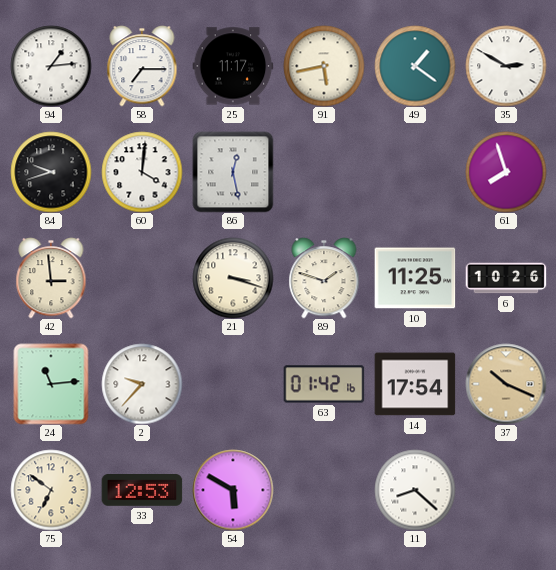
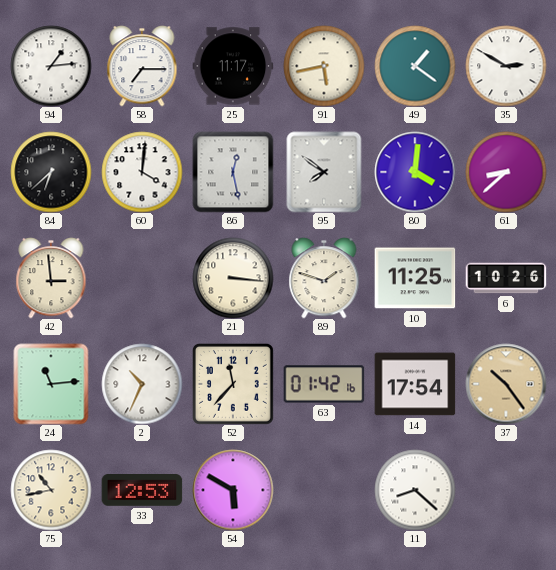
84: 9:42 -> 6:38
95: none -> 7:51
80: none -> 4:01
61: 7:57 -> 8:38
21: 3:18 -> 3:16
2: 9:37 -> 10:34
52: none -> 11:37
37: 10:19 -> 10:24
75: 6:51 -> 10:43
